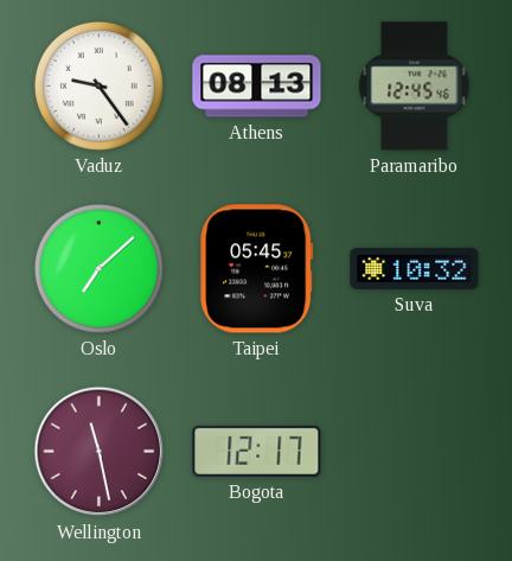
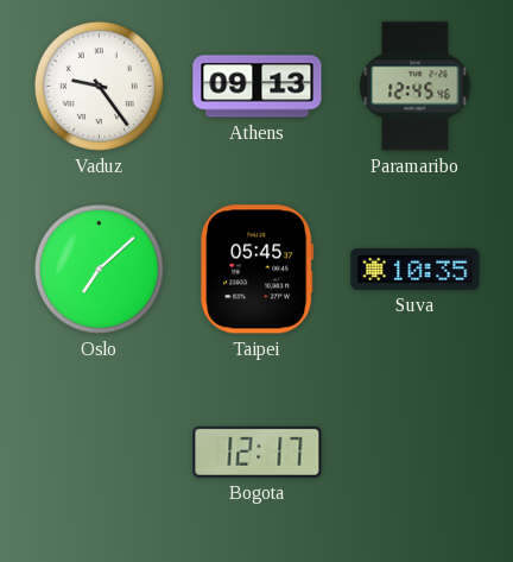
Athens: 08:13 -> 09:13
Suva: 10:32 -> 10:35
Wellington: 11:28 -> none
